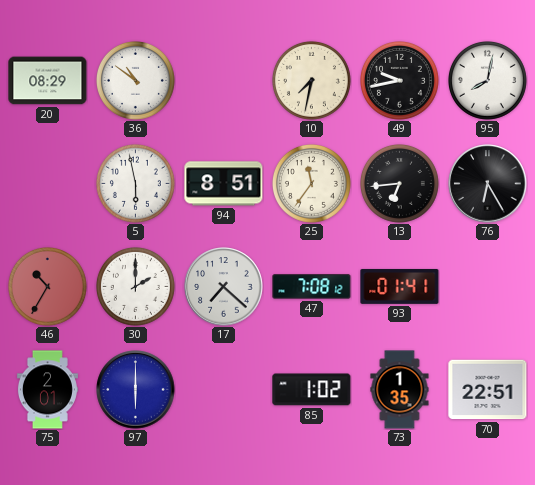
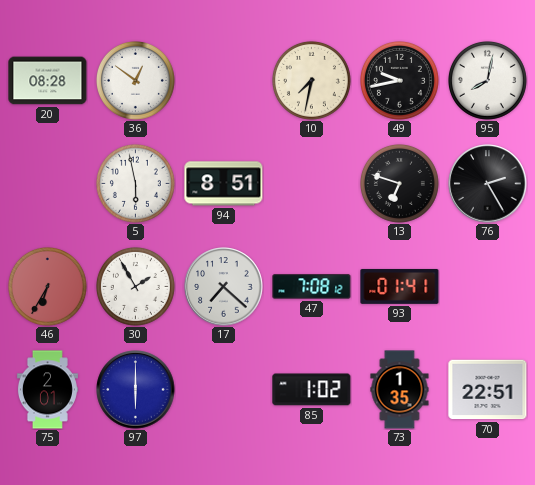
20: 08:29 -> 08:28
36: 10:51 -> 12:51
25: 11:36 -> none
13: 6:44 -> 6:48
76: 6:25 -> 2:25
46: 10:35 -> 6:35
30: 2:00 -> 1:55
